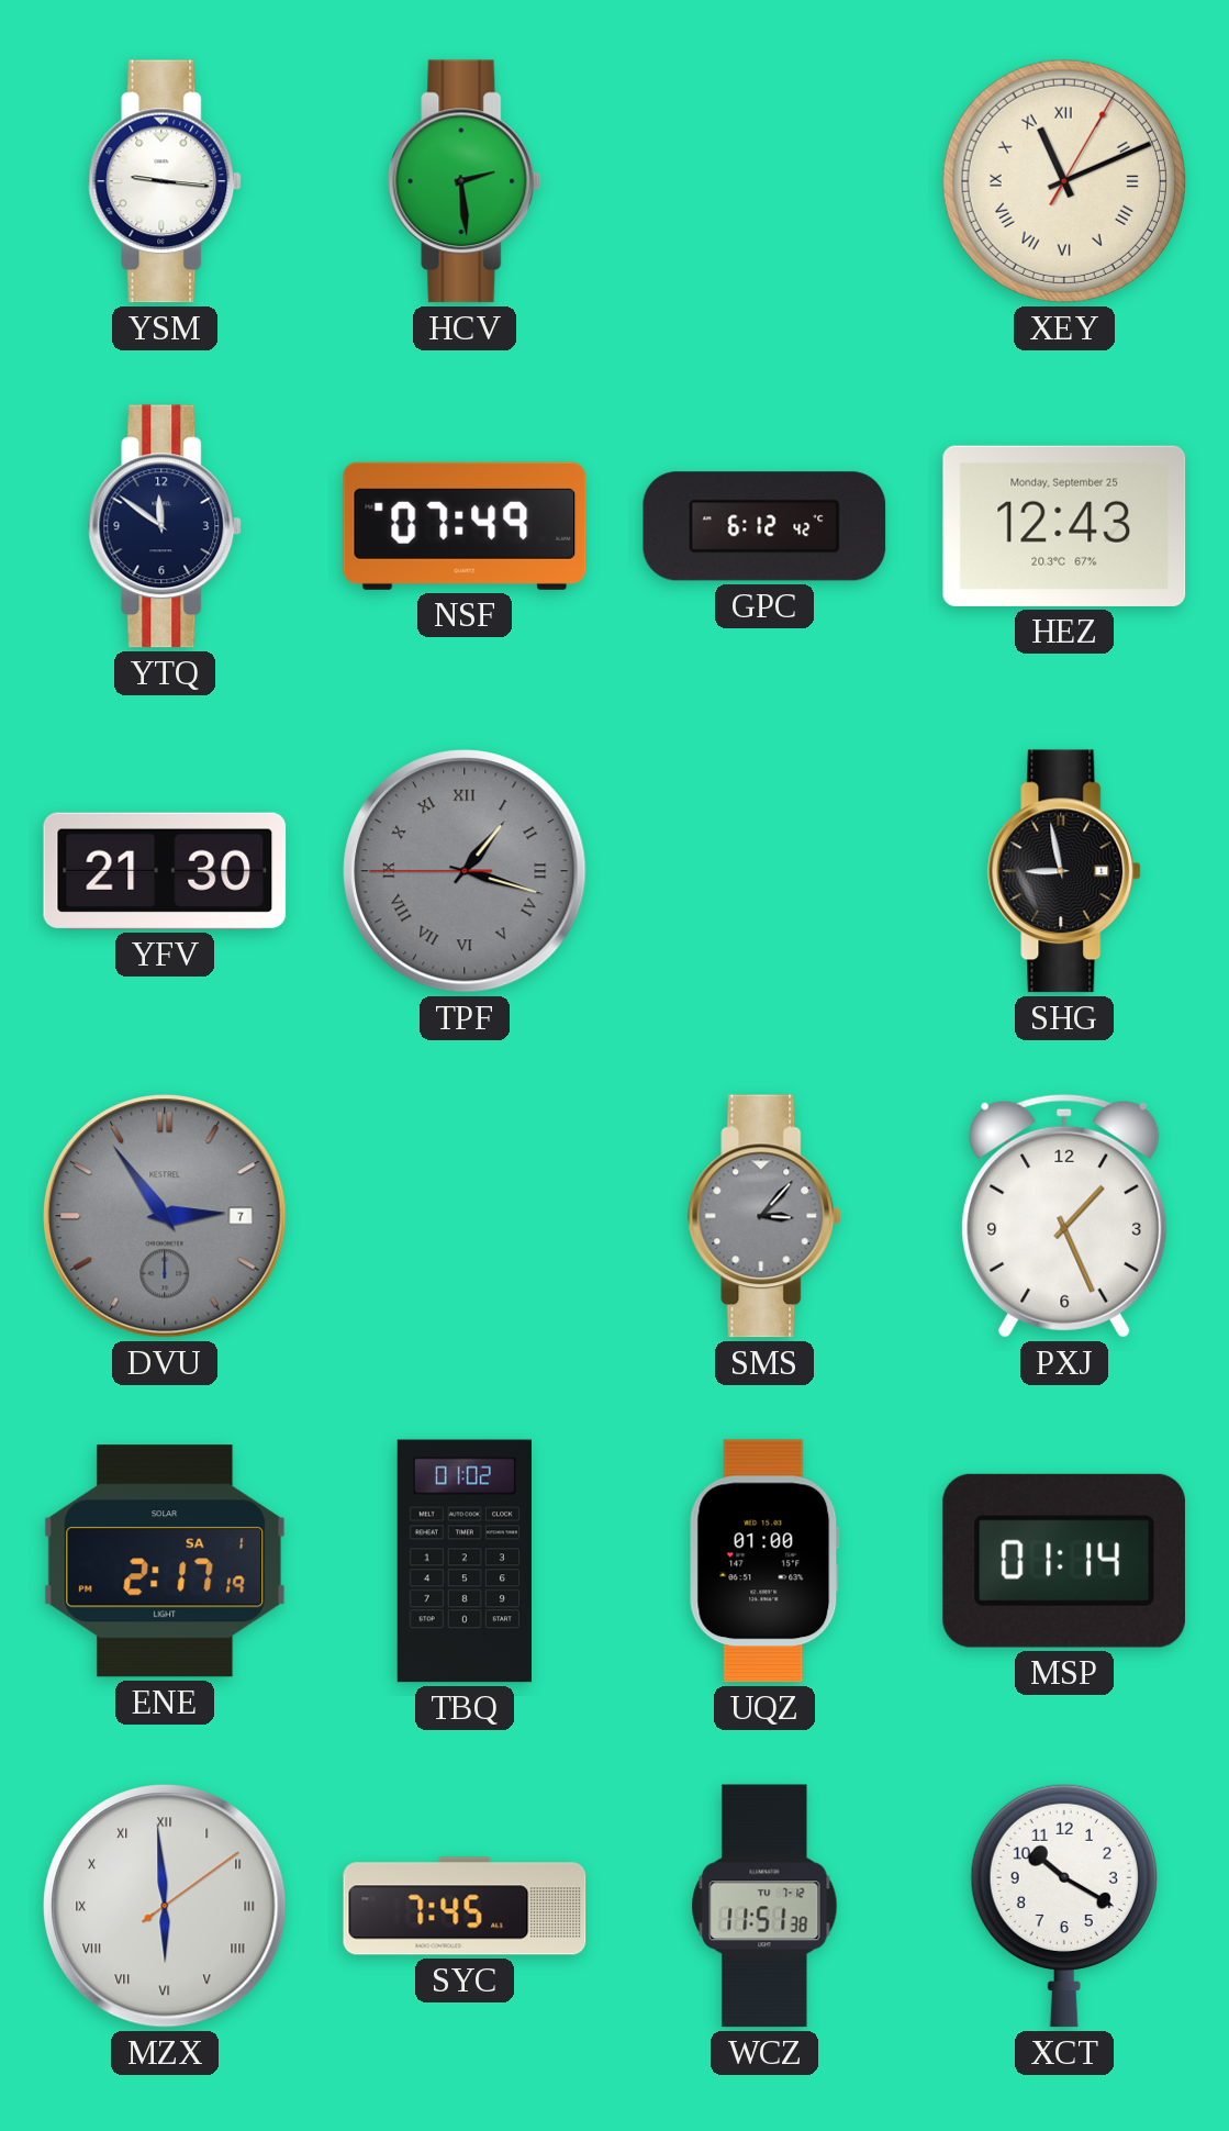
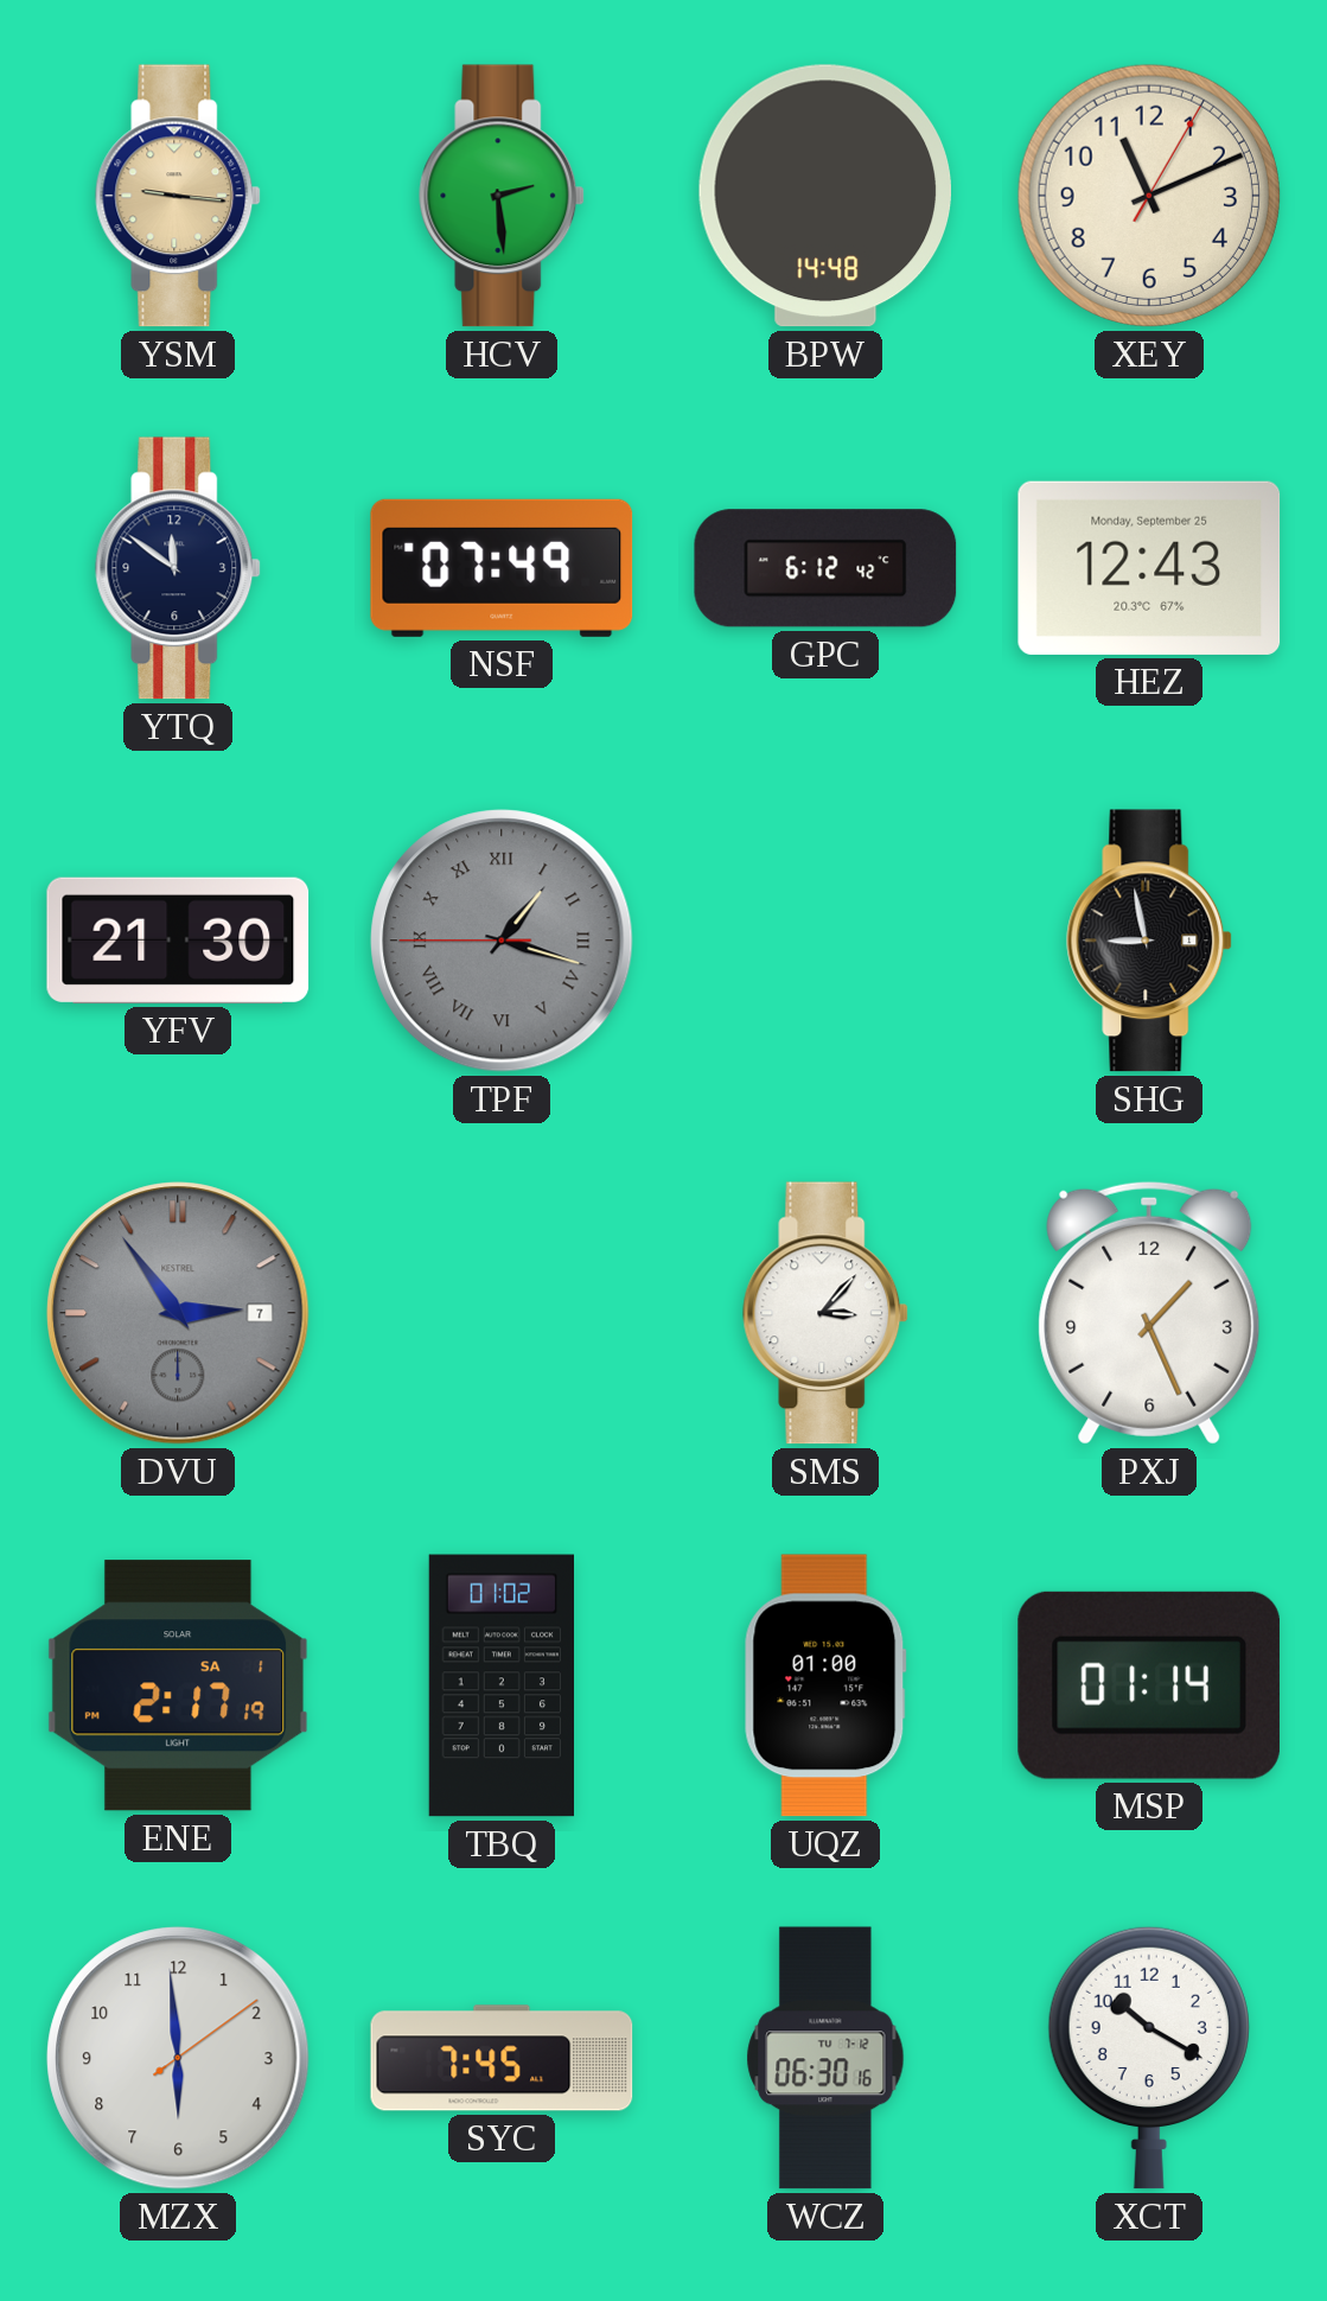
YSM dial: white -> champagne
BPW: none -> 14:48
XEY numerals: Roman -> Arabic
SMS dial: grey -> white
MZX numerals: Roman -> Arabic
WCZ: 11:51 -> 06:30
